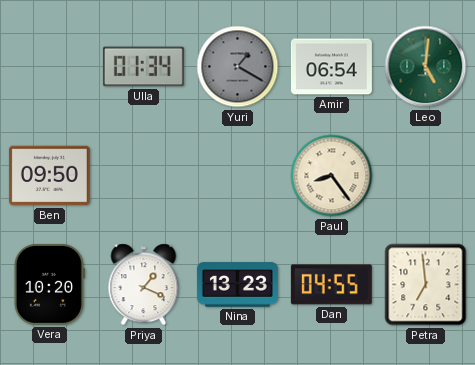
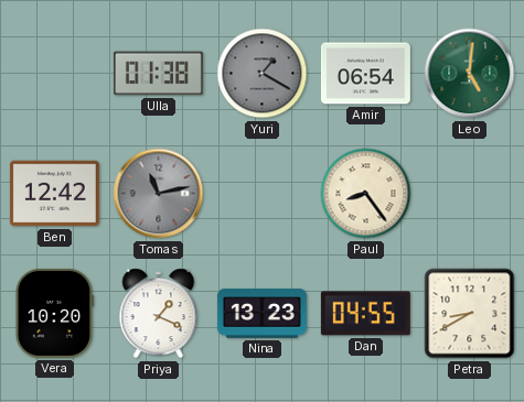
Ulla: 01:34 -> 01:38
Ben: 09:50 -> 12:42
Tomas: none -> 11:13
Petra: 6:59 -> 8:40
